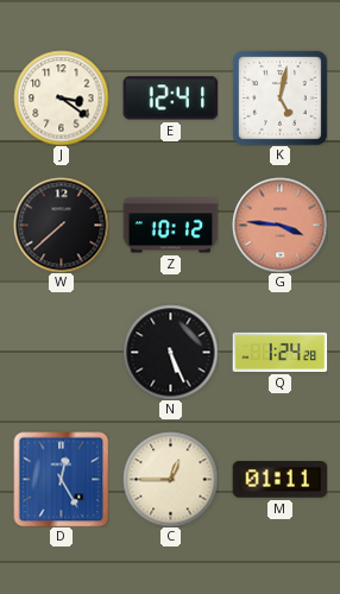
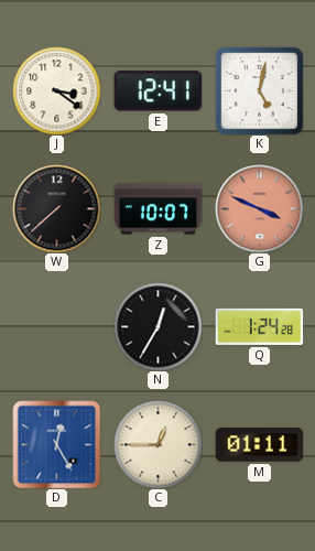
Z: 10:12 -> 10:07
G: 3:46 -> 3:49
N: 5:26 -> 12:35
